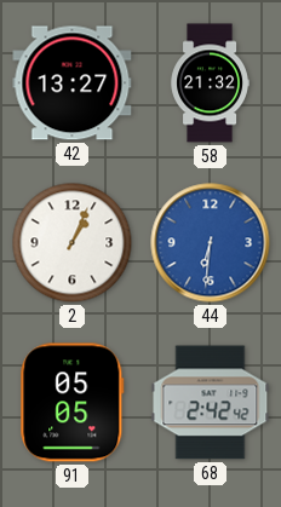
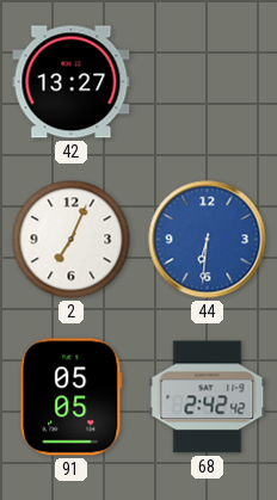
58: 21:32 -> none
2: 1:04 -> 7:04
